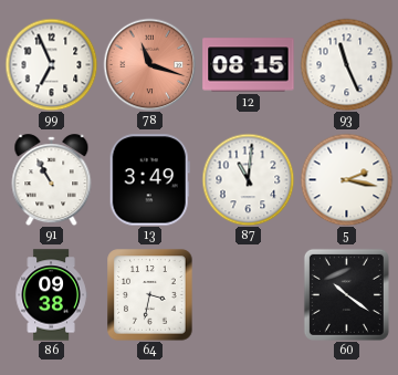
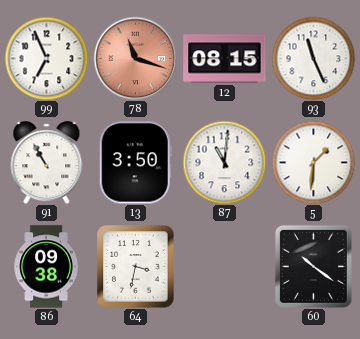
13: 3:49 -> 3:50
5: 2:17 -> 1:31
